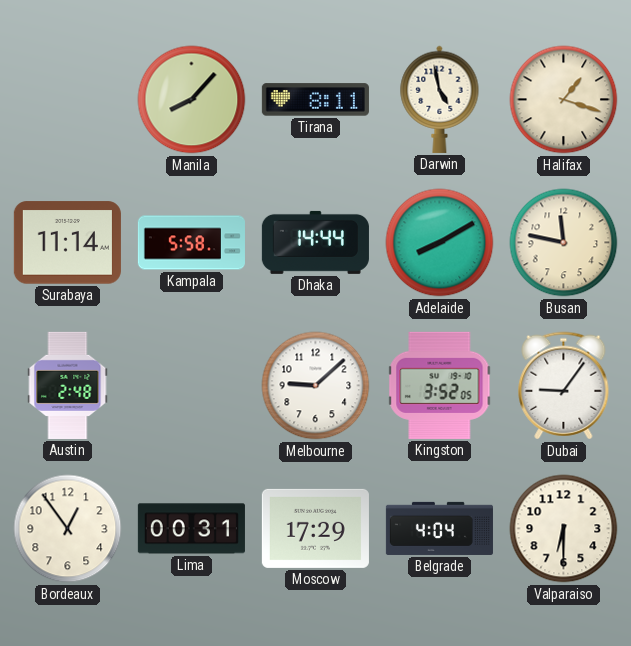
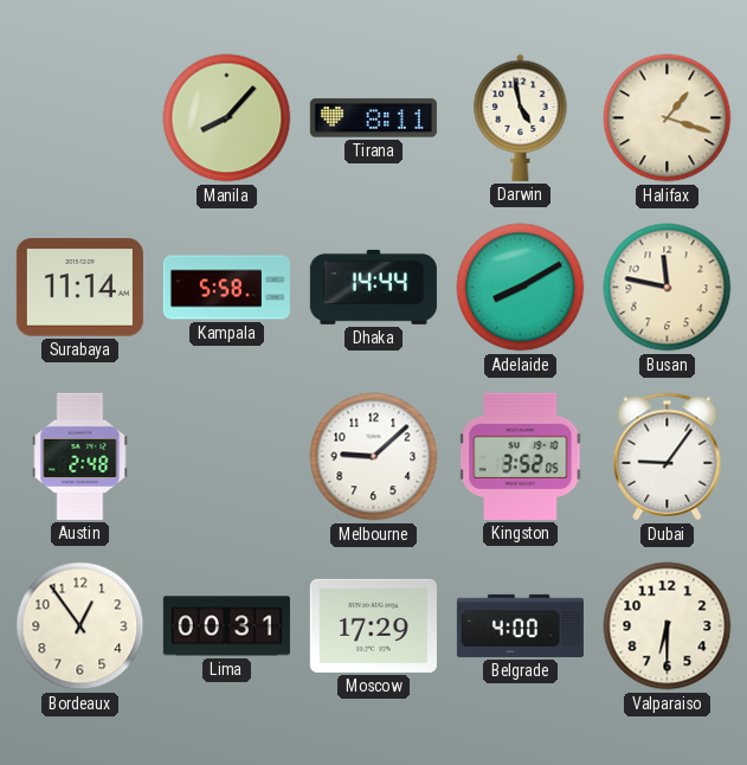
Belgrade: 4:04 -> 4:00
